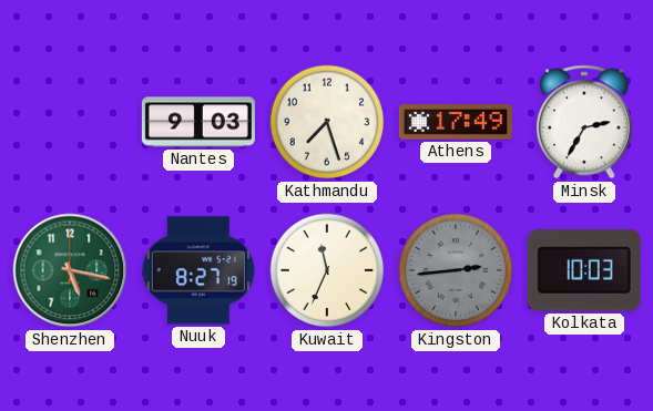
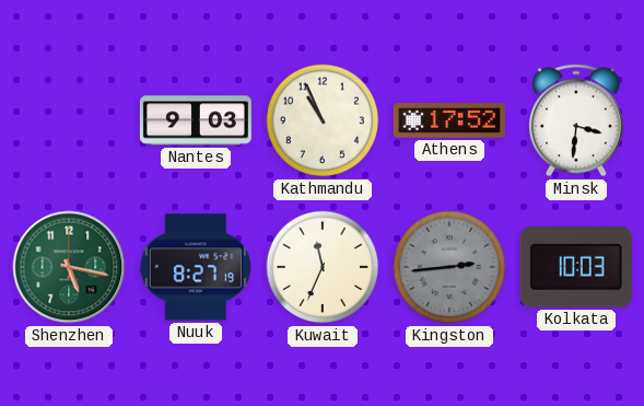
Kathmandu: 7:27 -> 10:56
Athens: 17:49 -> 17:52
Minsk: 2:35 -> 3:31
